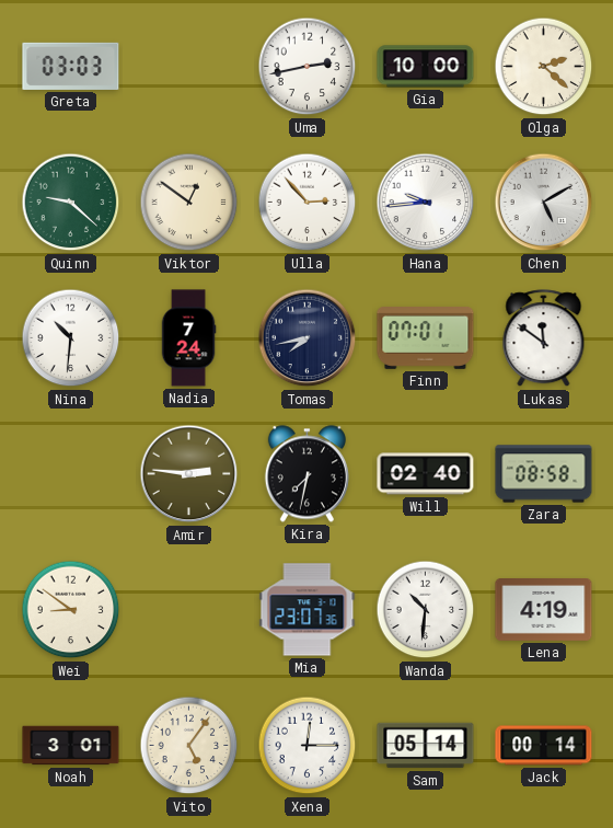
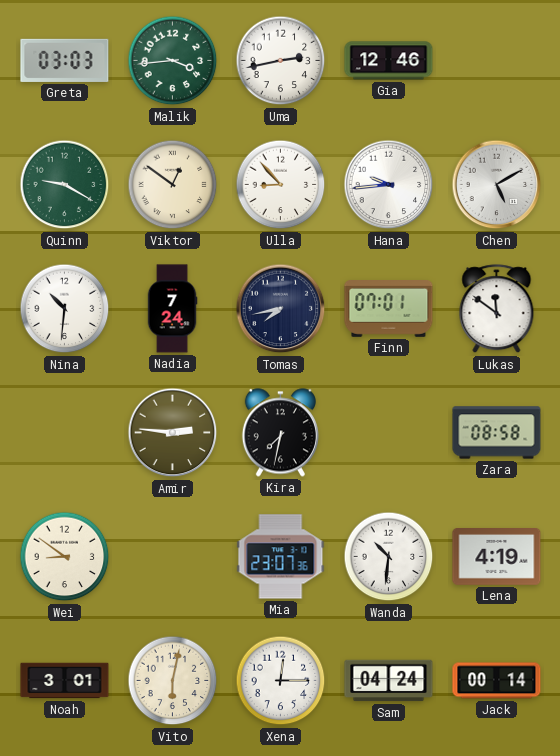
Malik: none -> 3:44
Gia: 10:00 -> 12:46
Olga: 2:22 -> none
Quinn: 9:22 -> 9:20
Ulla: 2:53 -> 8:53
Will: 02:40 -> none
Vito: 5:06 -> 6:02
Sam: 05:14 -> 04:24
